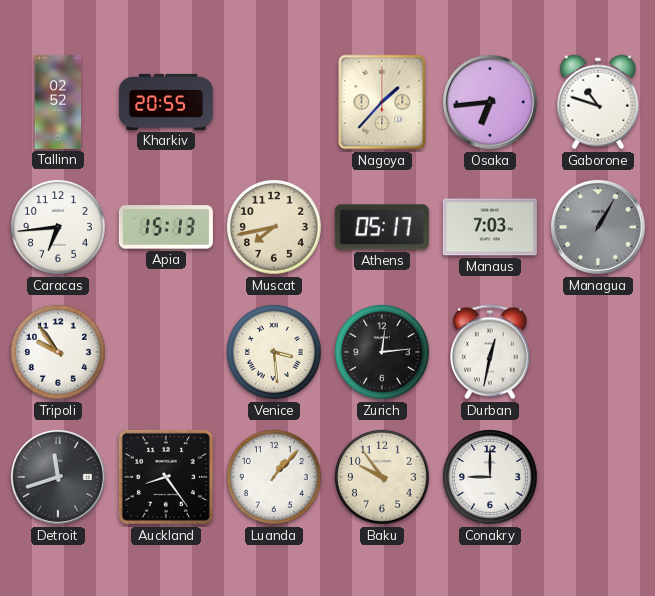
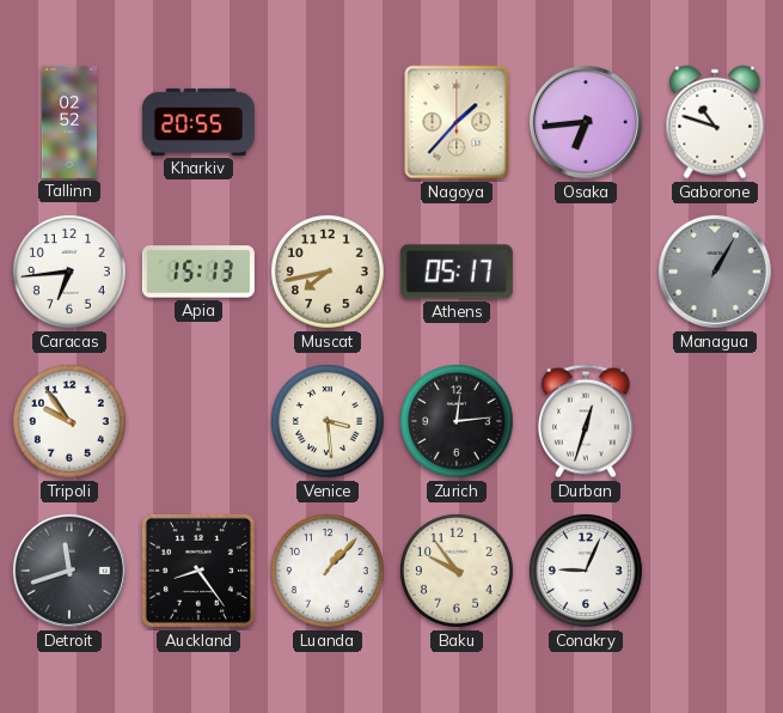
Manaus: 7:03 -> none
Durban: 12:32 -> 12:33
Conakry: 9:00 -> 9:04
